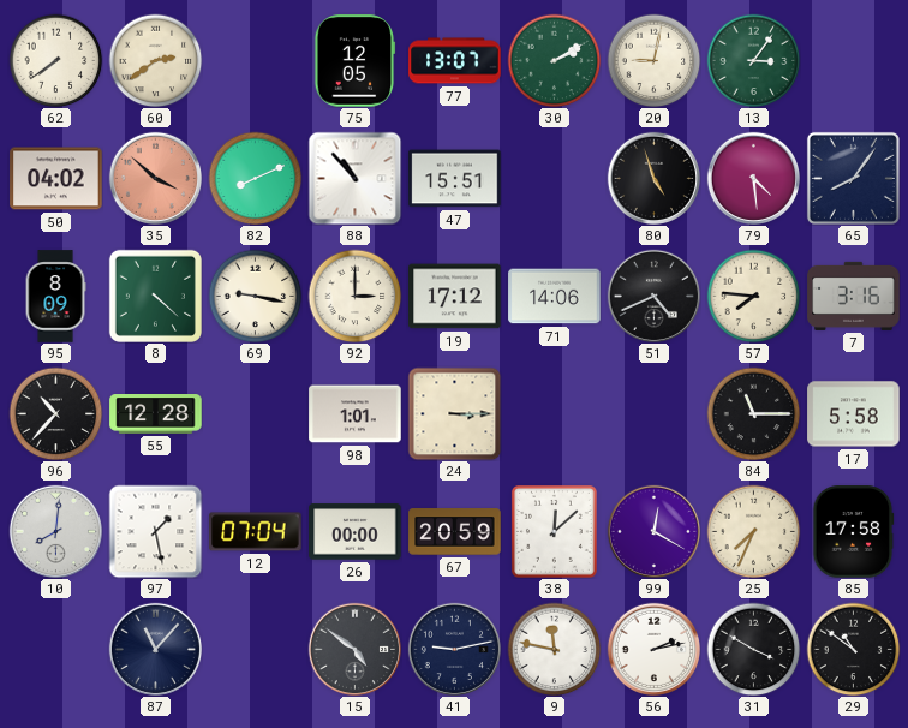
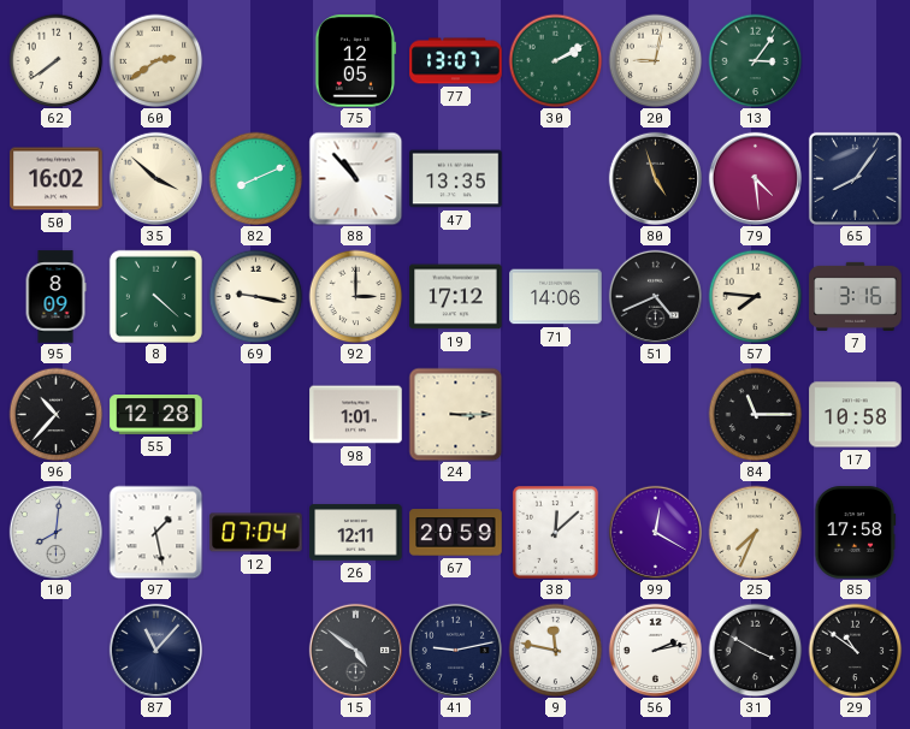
50: 04:02 -> 16:02
35 dial: salmon -> cream
47: 15:51 -> 13:35
17: 5:58 -> 10:58
26: 00:00 -> 12:11
